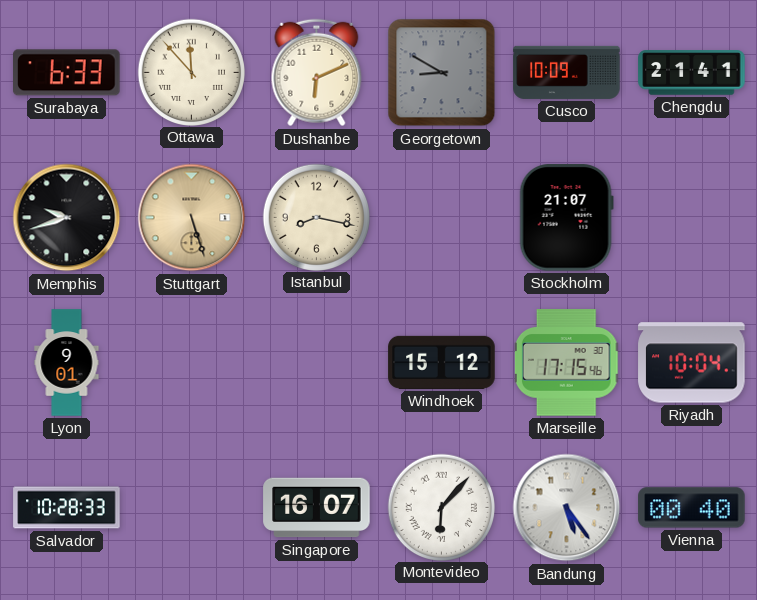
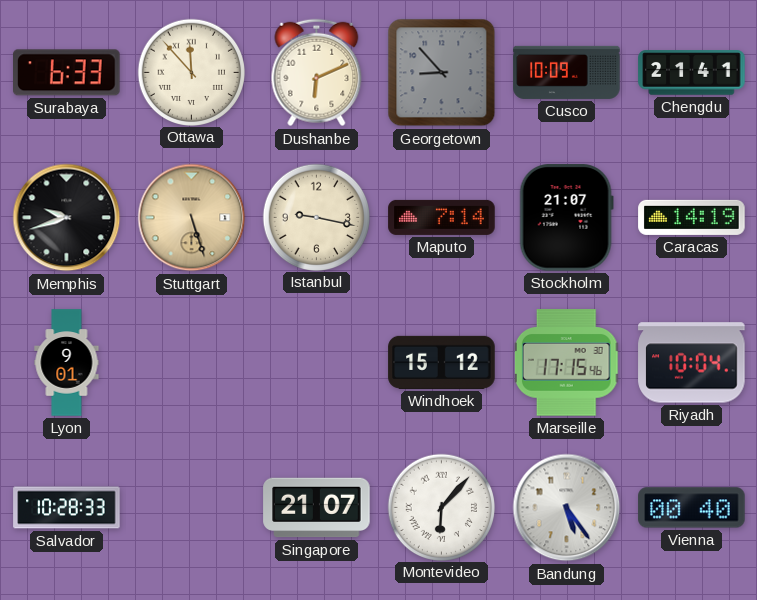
Georgetown: 8:50 -> 8:53
Istanbul: 8:17 -> 9:17
Maputo: none -> 7:14
Caracas: none -> 14:19
Singapore: 16:07 -> 21:07
